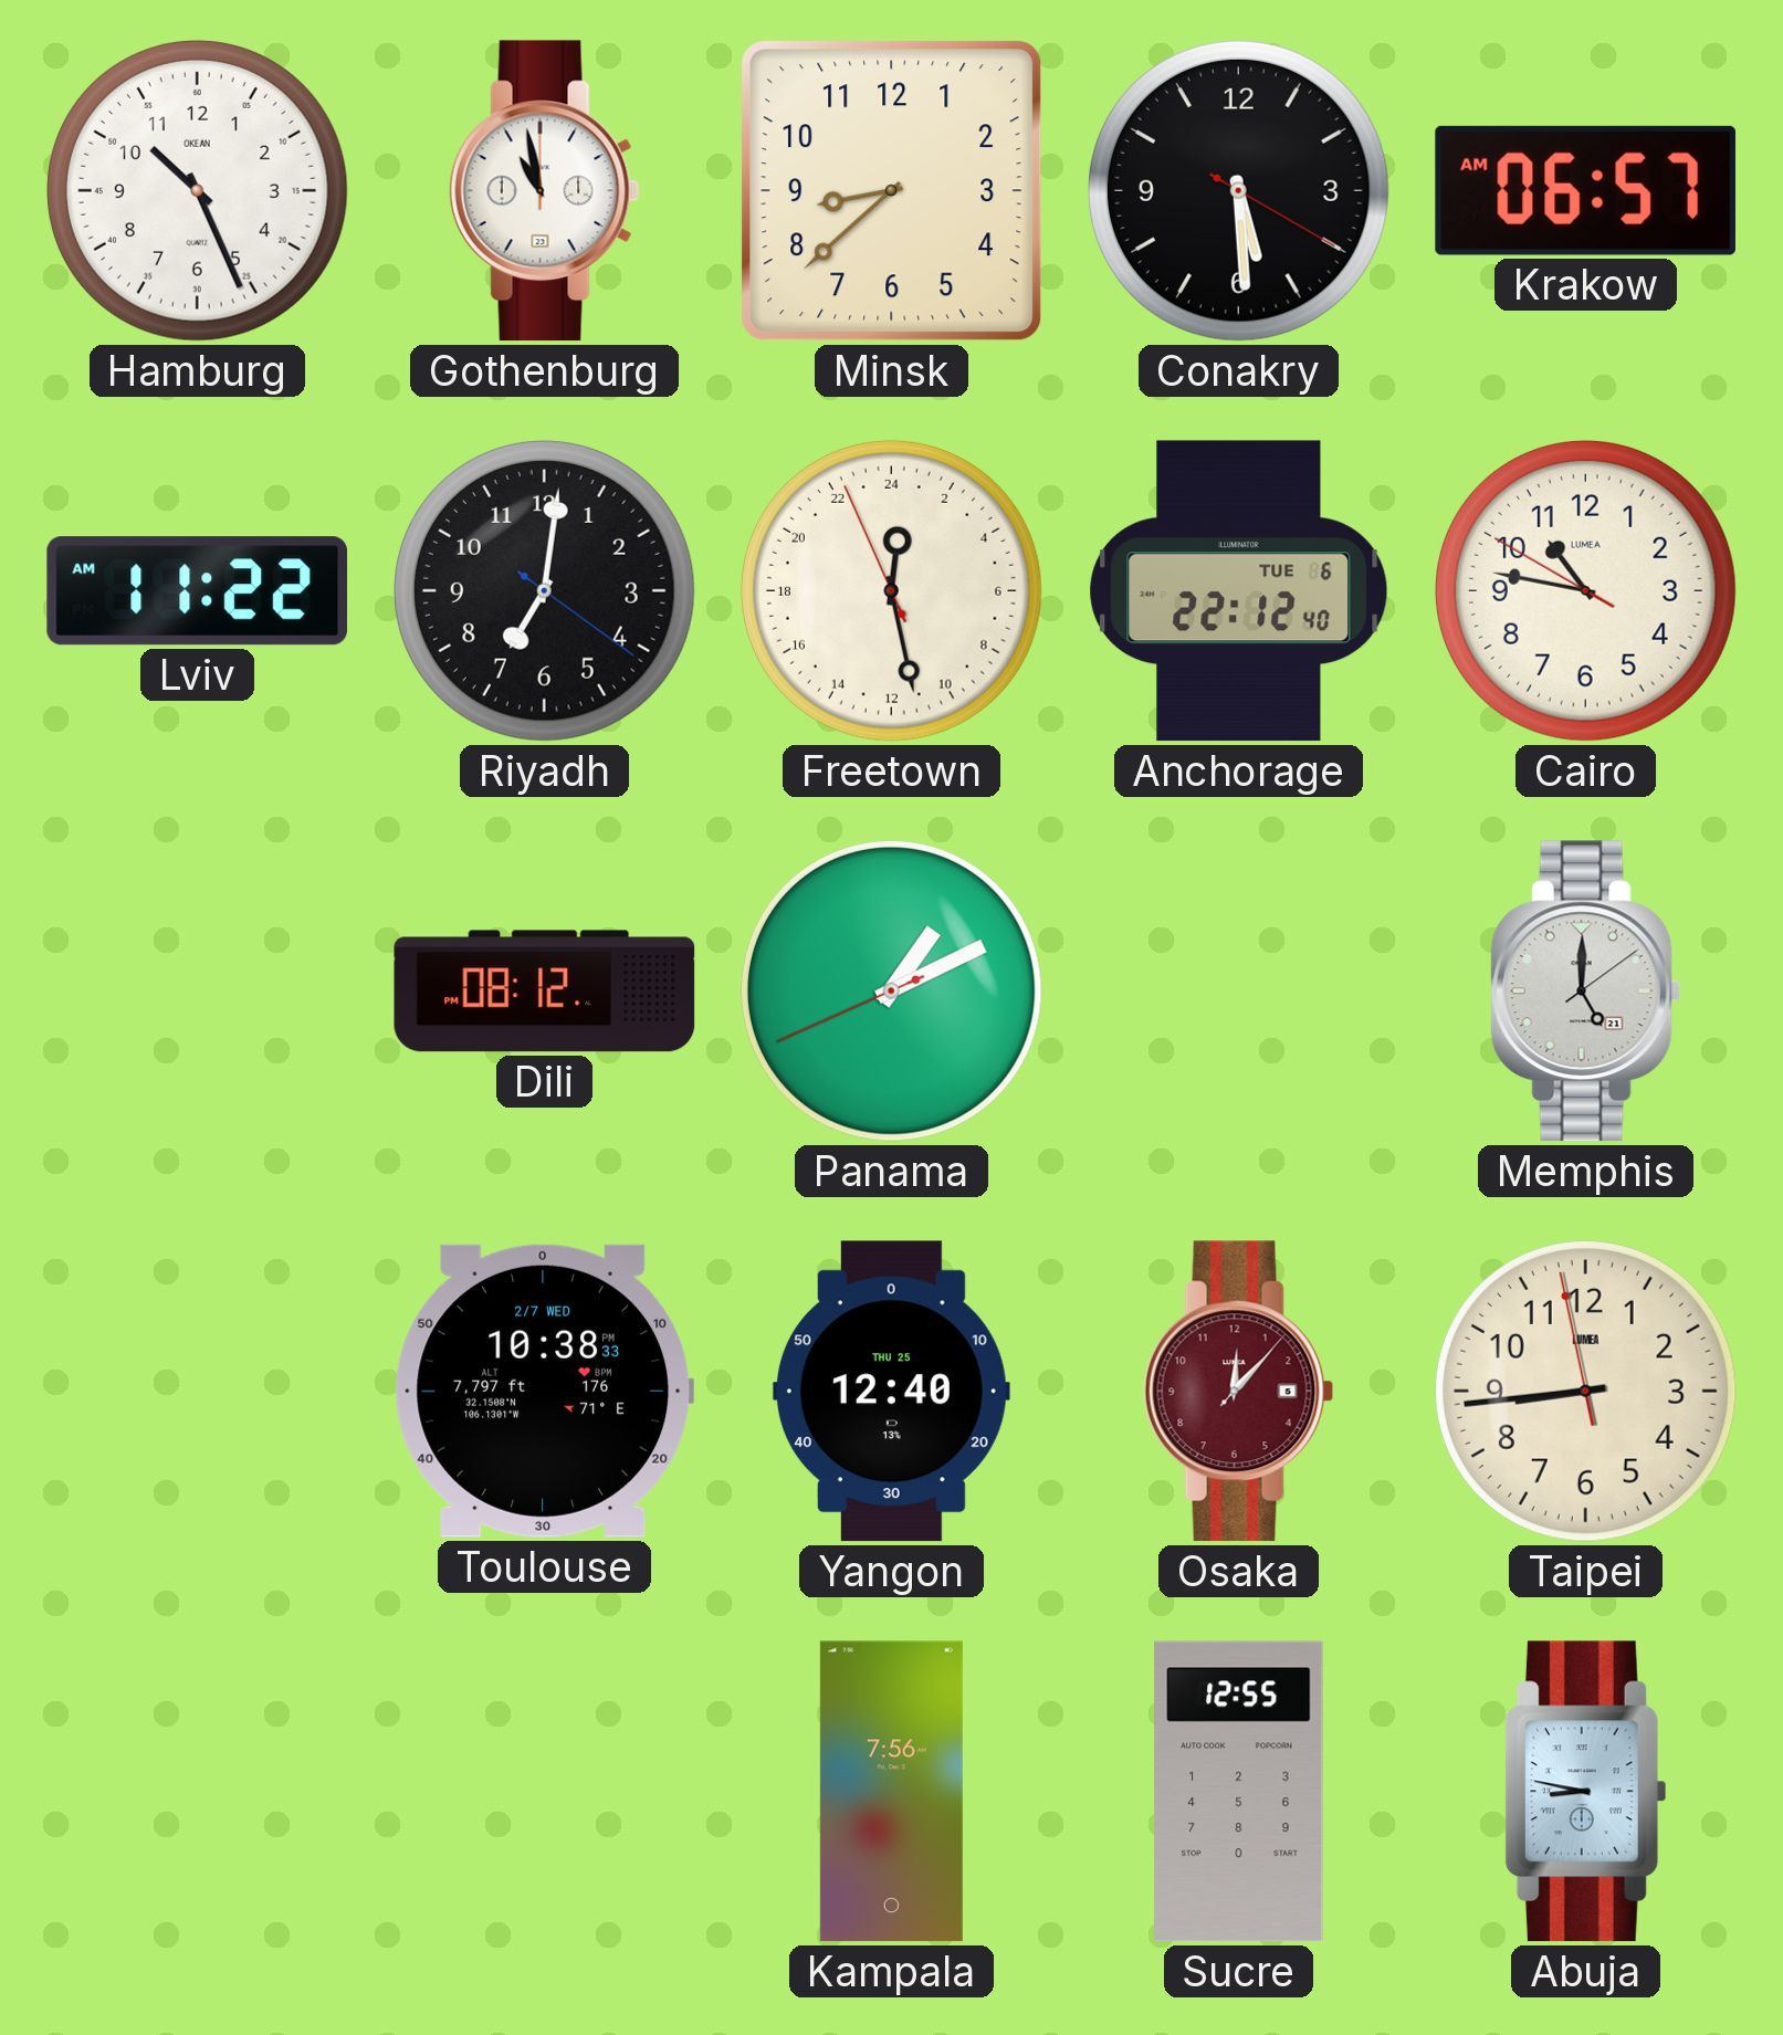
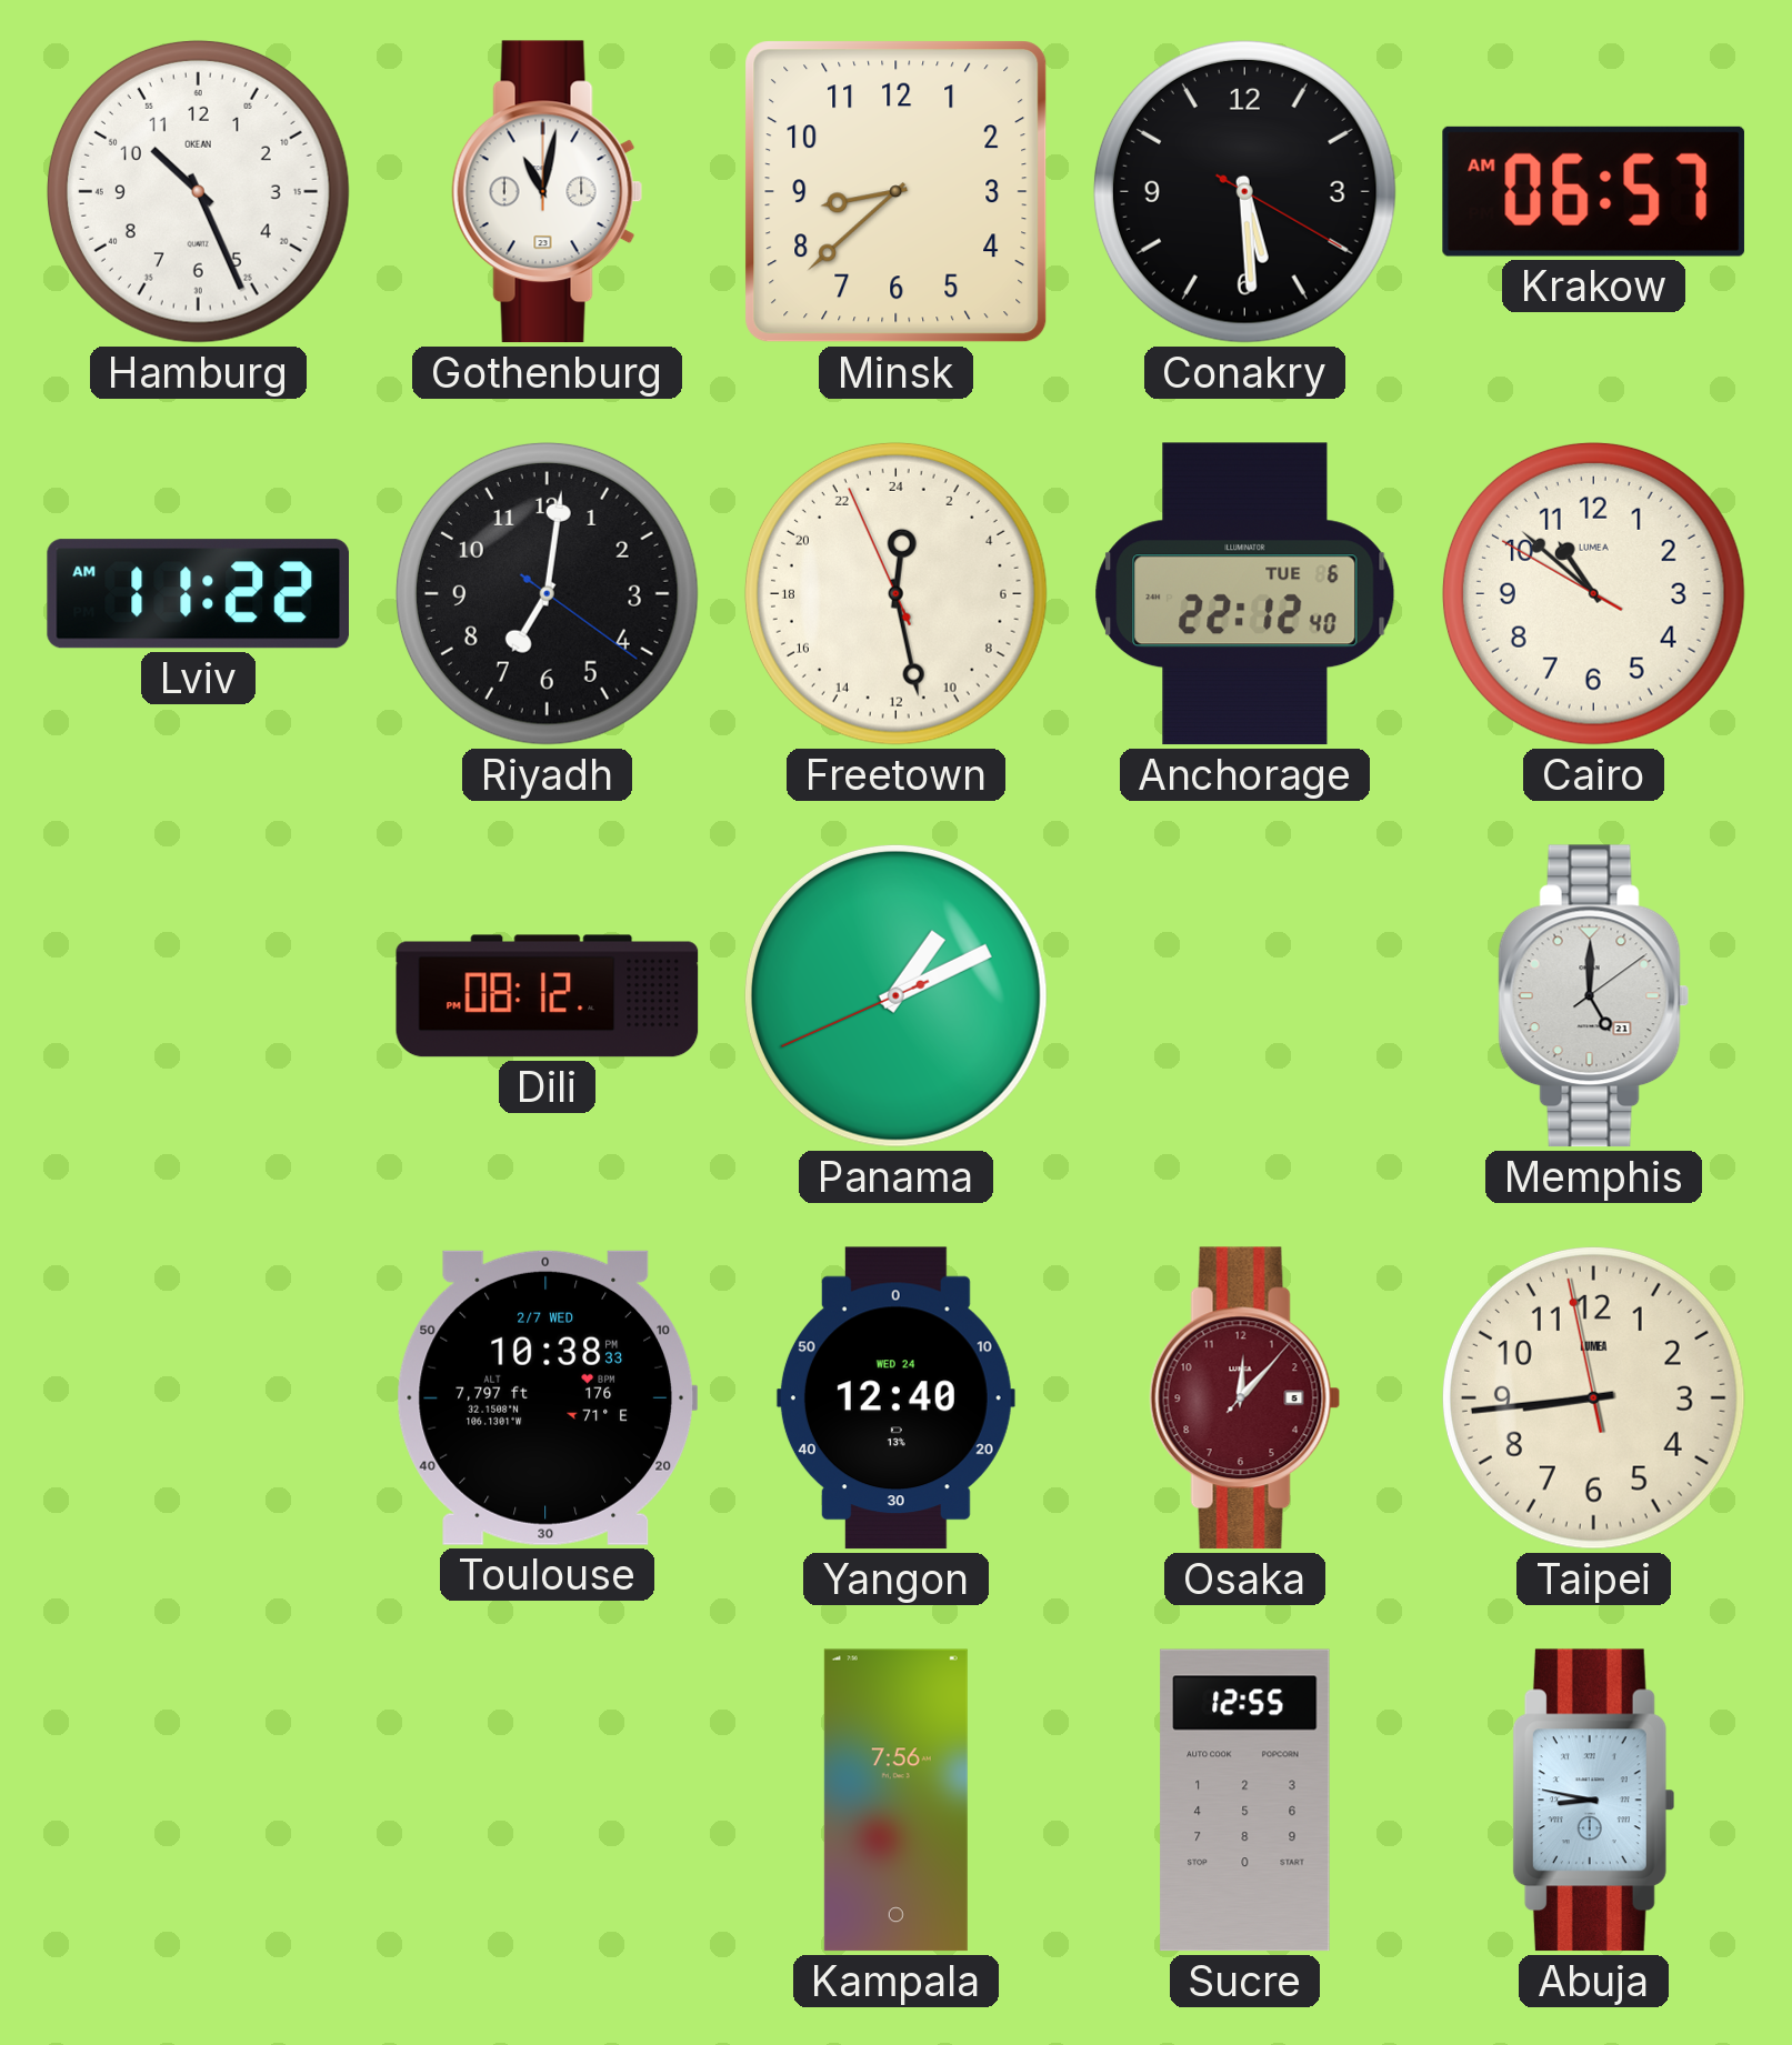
Gothenburg: 10:58 -> 11:02
Cairo: 10:46 -> 10:51
Yangon date: THU 25 -> WED 24
